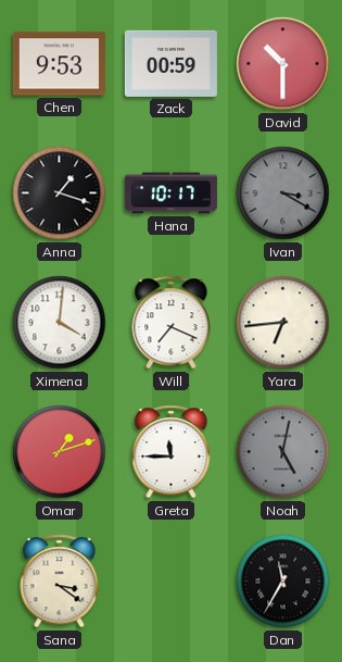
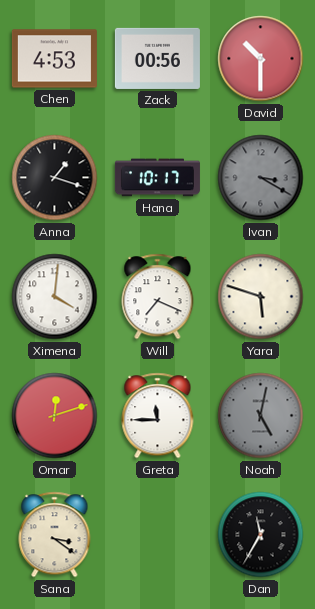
Chen: 9:53 -> 4:53
Zack: 00:59 -> 00:56
Yara: 6:44 -> 5:48
Omar: 1:12 -> 12:12
